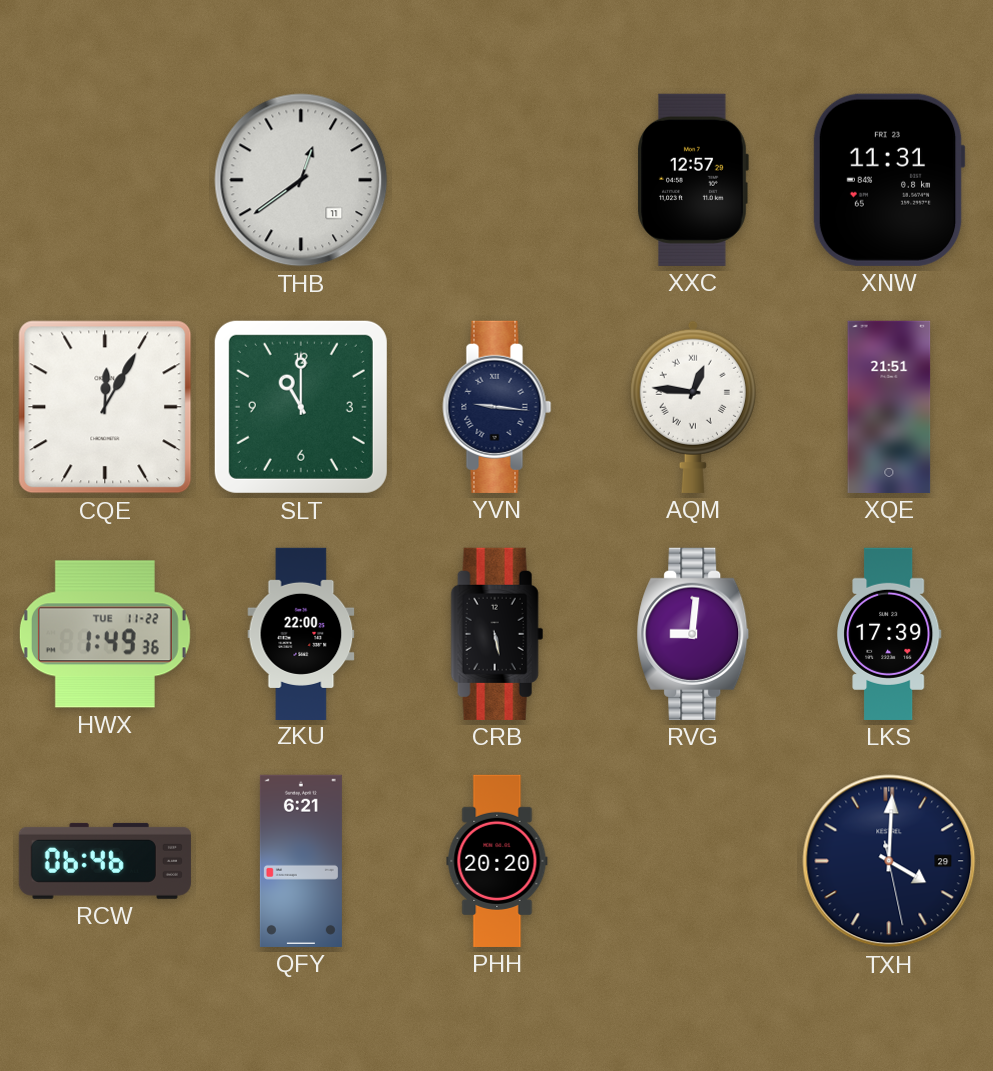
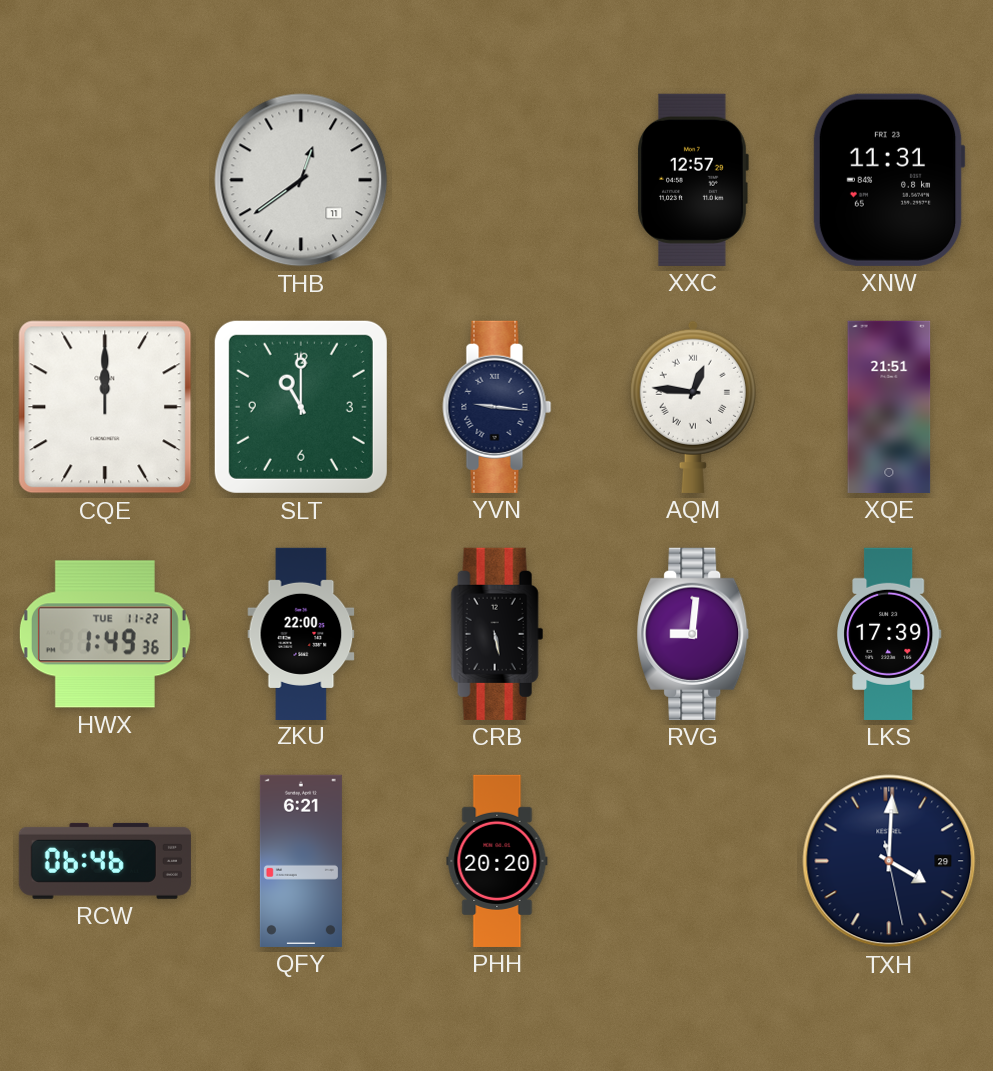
CQE: 12:05 -> 12:00
